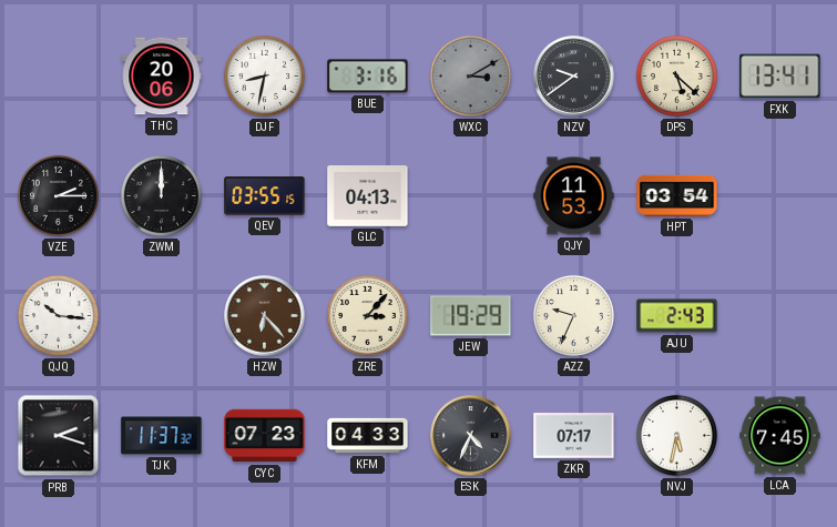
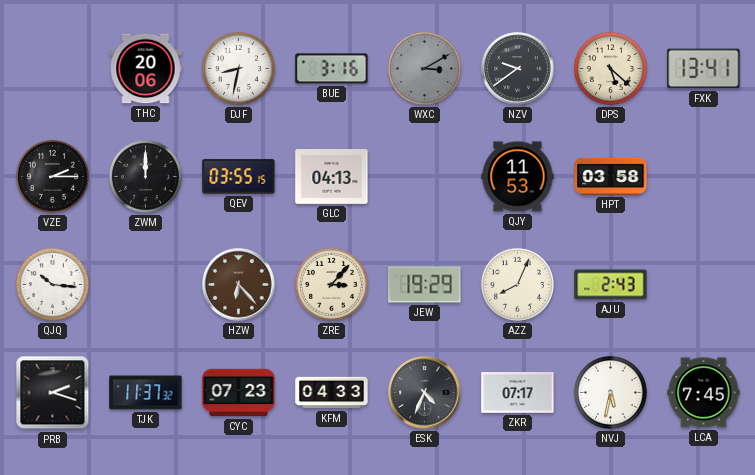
HPT: 03:54 -> 03:58
AZZ: 9:34 -> 8:04
